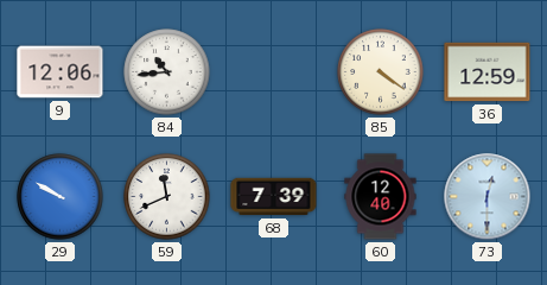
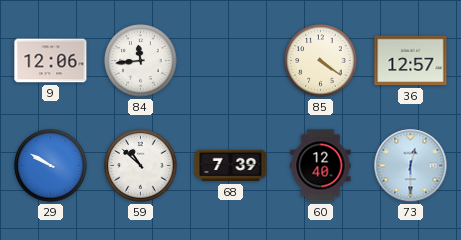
84: 10:44 -> 11:44
36: 12:59 -> 12:57
59: 11:41 -> 10:52
